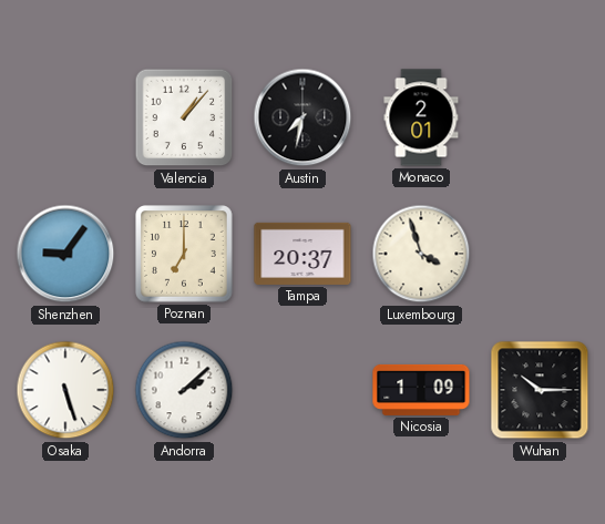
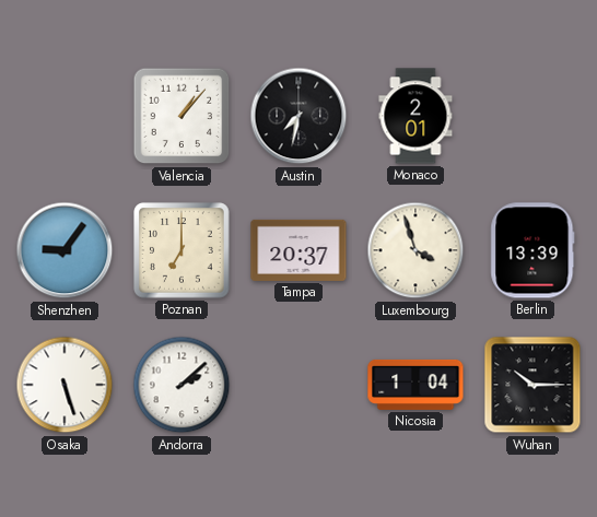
Berlin: none -> 13:39
Nicosia: 1:09 -> 1:04
